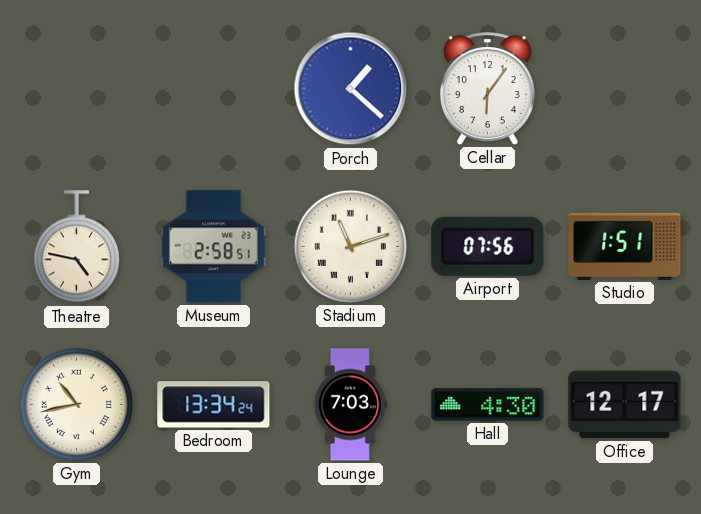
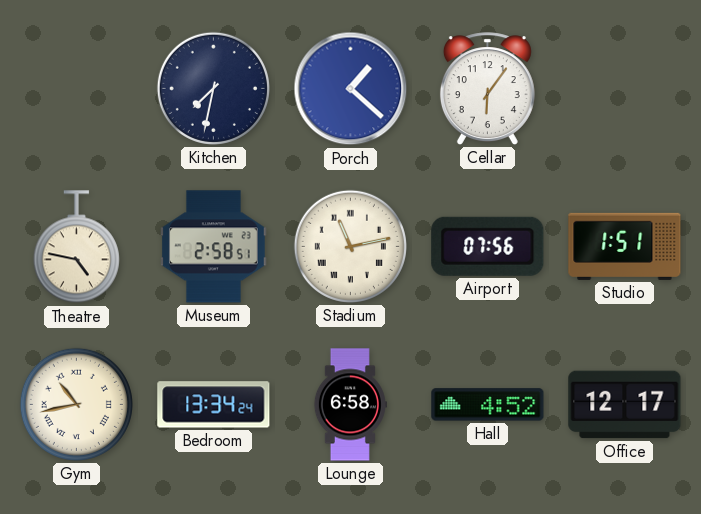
Kitchen: none -> 7:32
Stadium: 11:12 -> 11:13
Lounge: 7:03 -> 6:58
Hall: 4:30 -> 4:52
